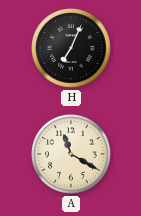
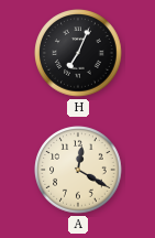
A: 11:20 -> 12:20
